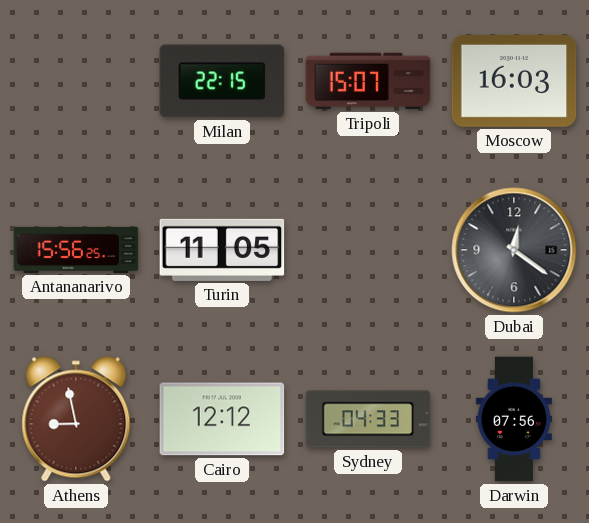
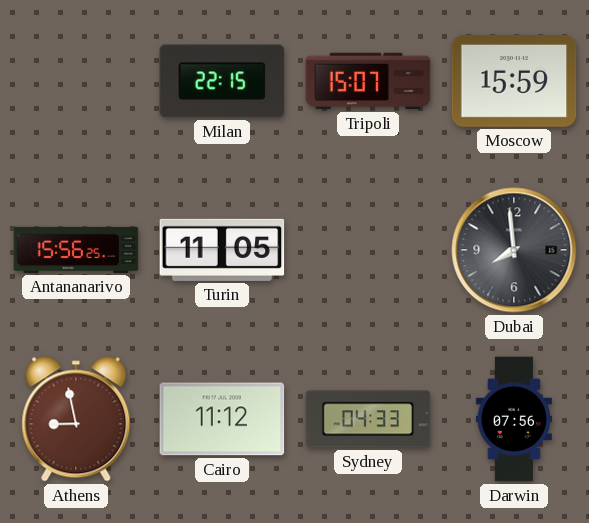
Moscow: 16:03 -> 15:59
Dubai: 12:21 -> 7:59
Cairo: 12:12 -> 11:12
